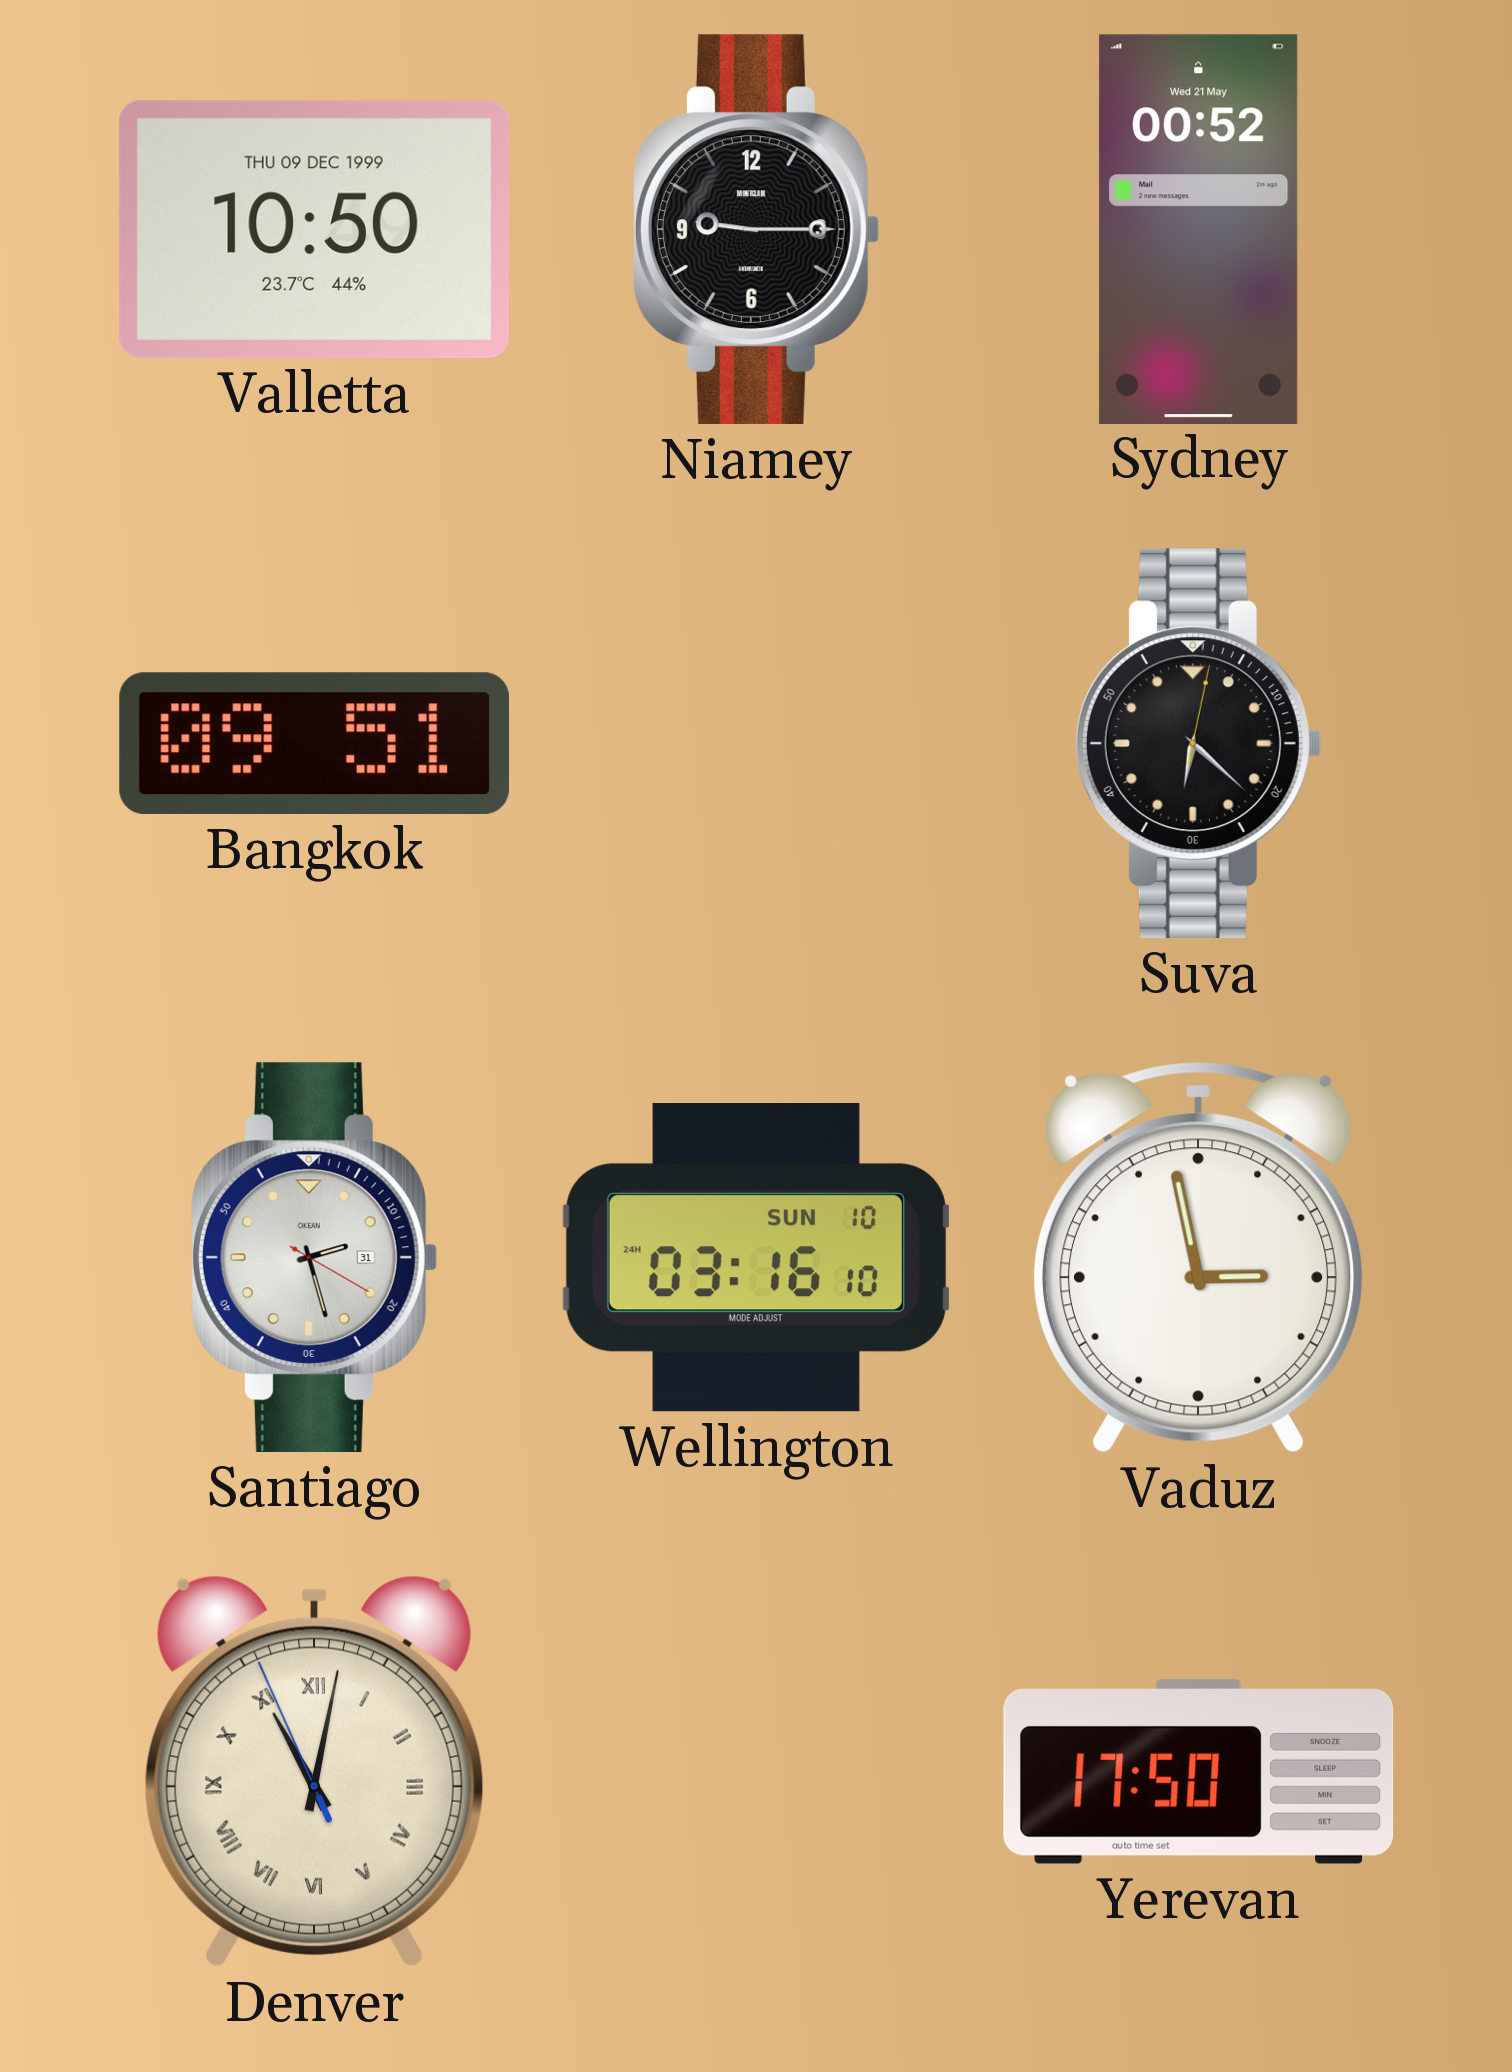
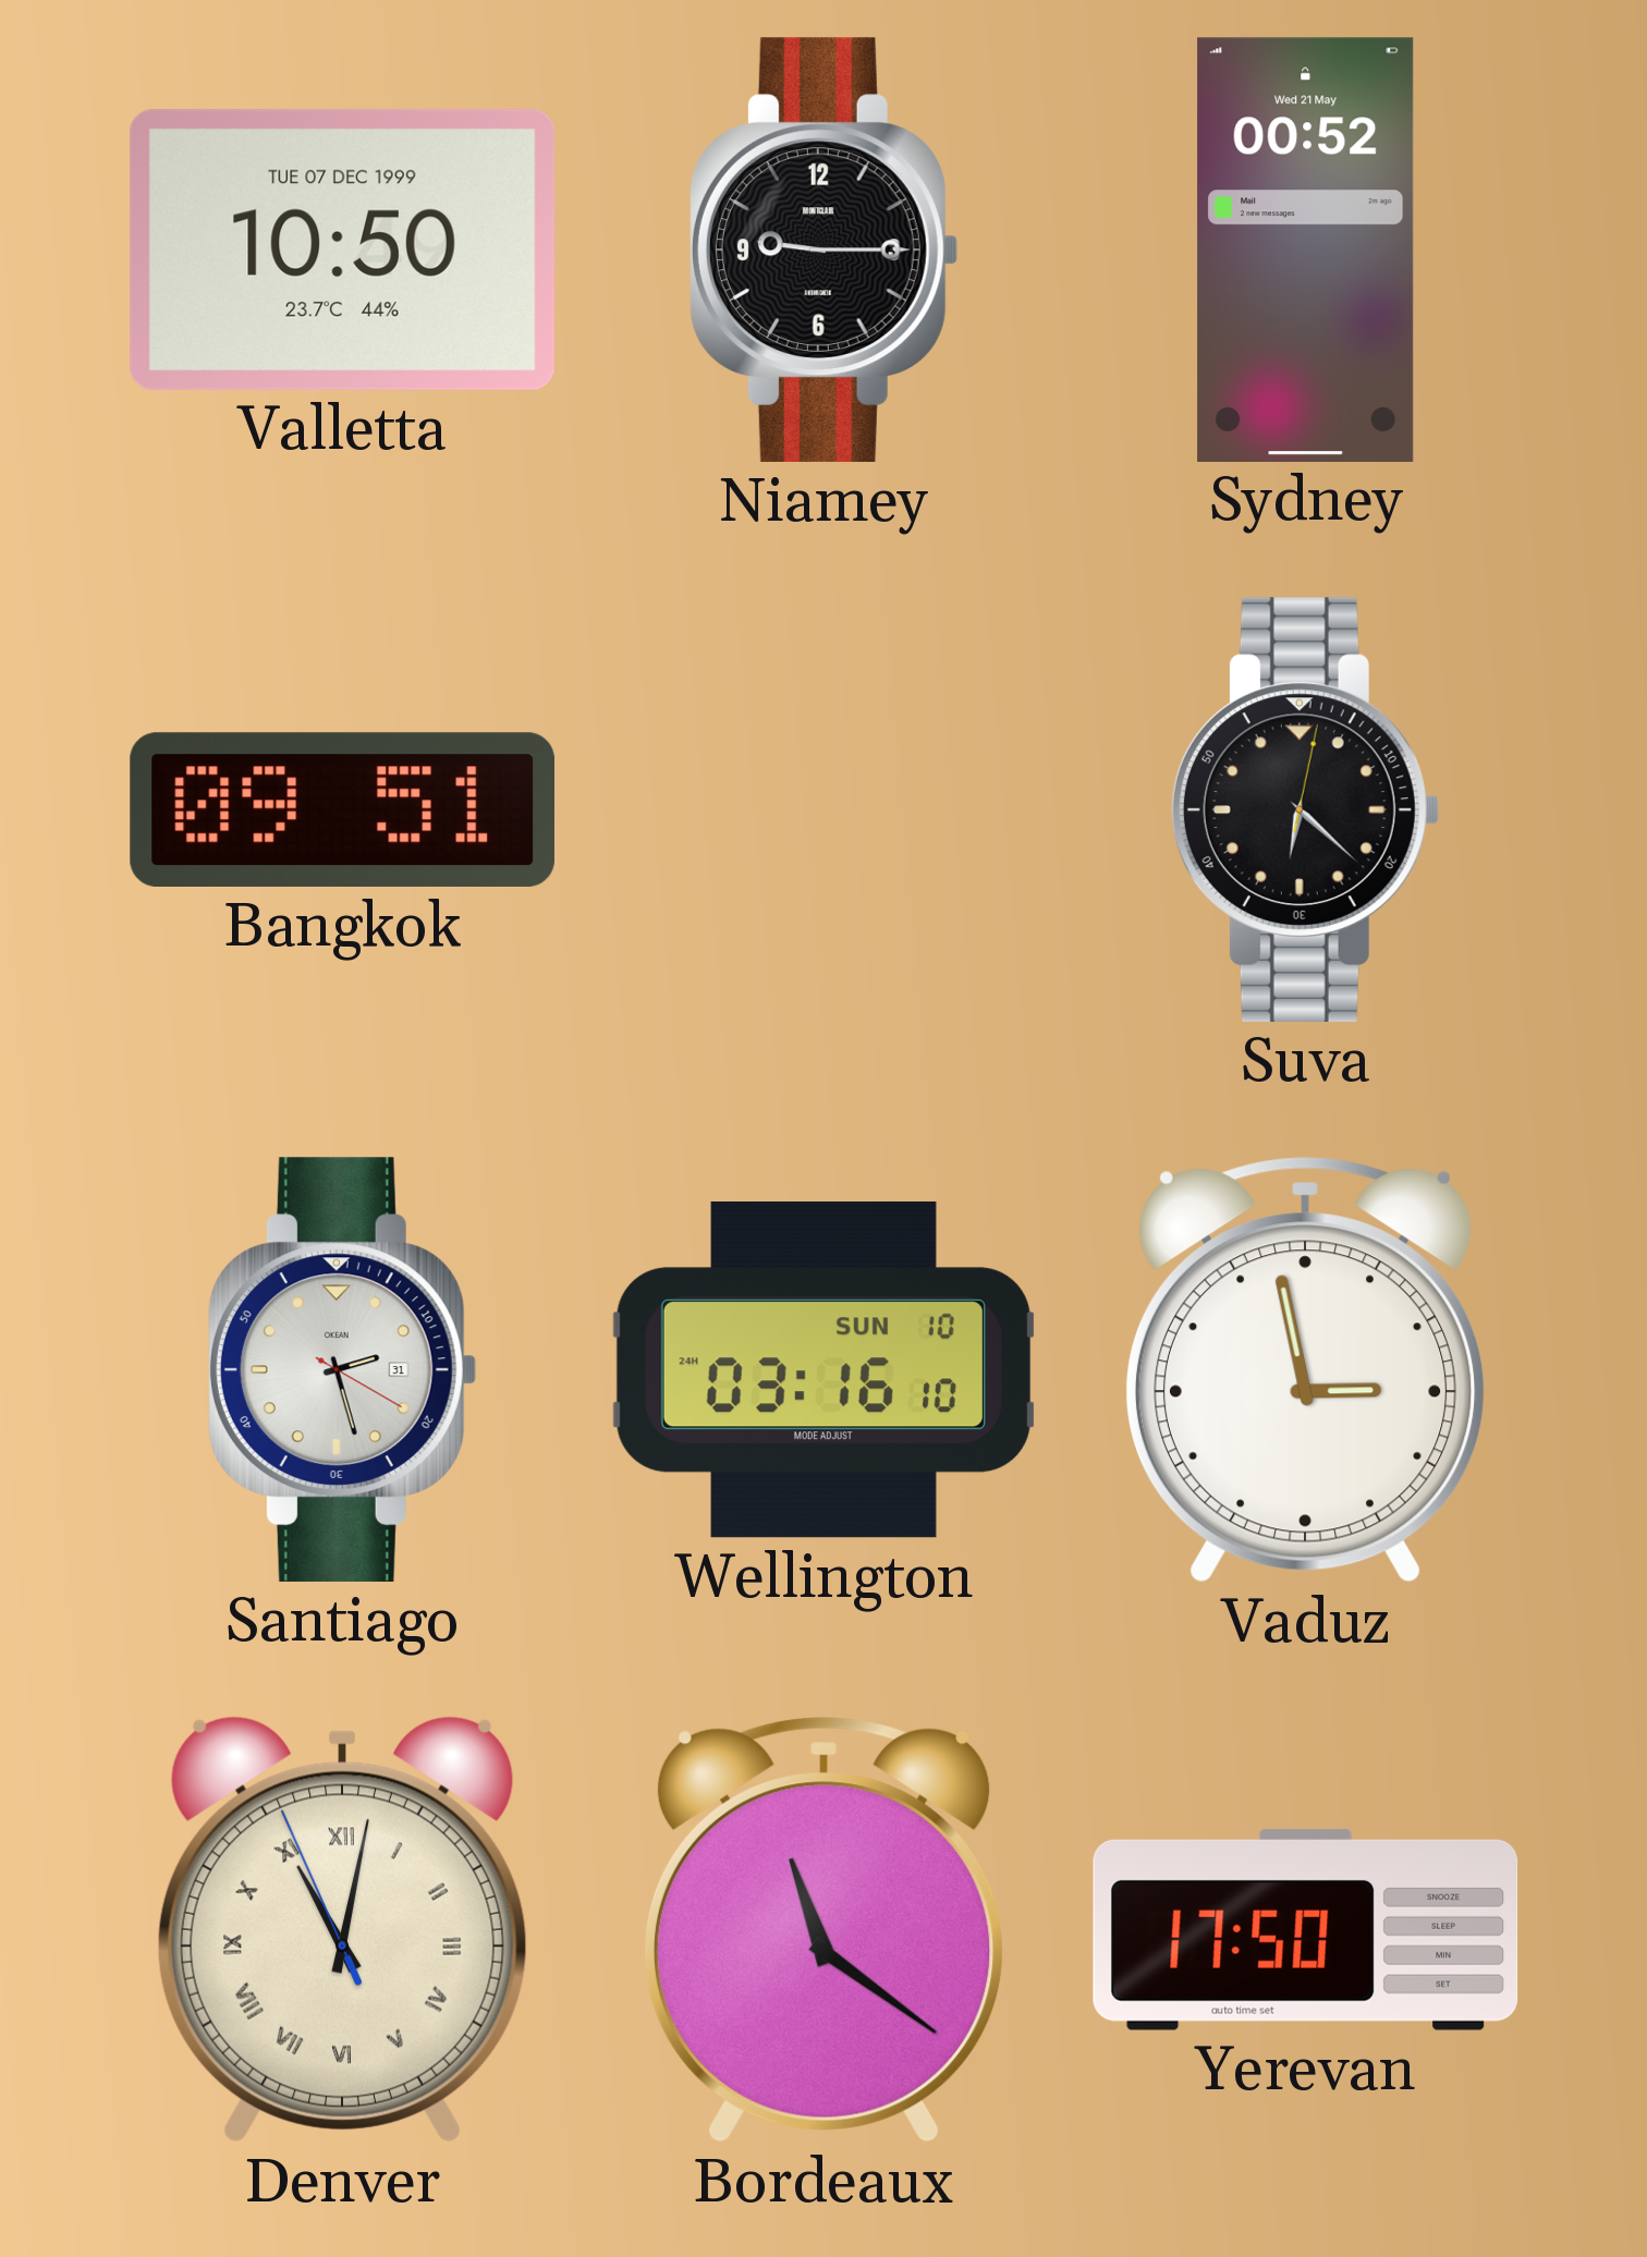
Valletta date: THU 09 DEC 1999 -> TUE 07 DEC 1999
Bordeaux: none -> 11:21
